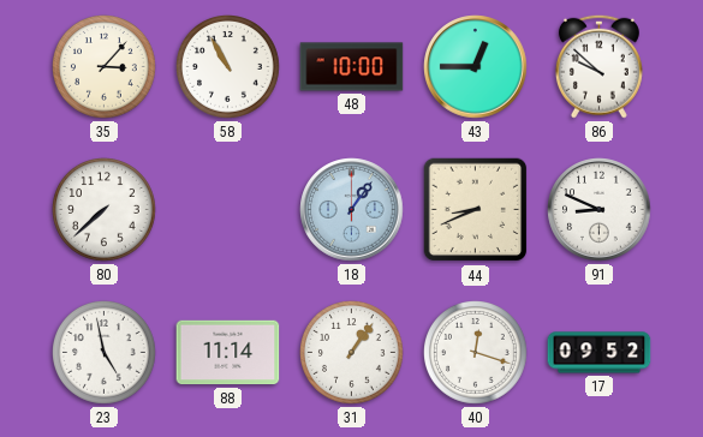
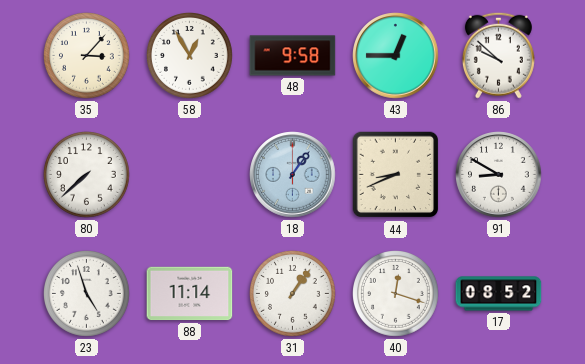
58: 10:55 -> 12:55
48: 10:00 -> 9:58
91: 8:49 -> 8:50
23: 4:58 -> 4:57
17: 09:52 -> 08:52
